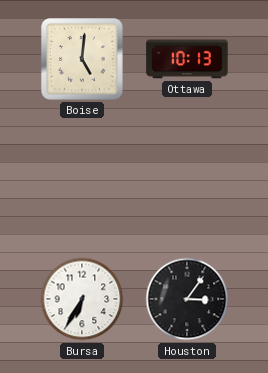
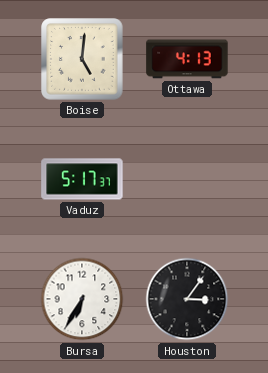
Ottawa: 10:13 -> 4:13
Vaduz: none -> 5:17
